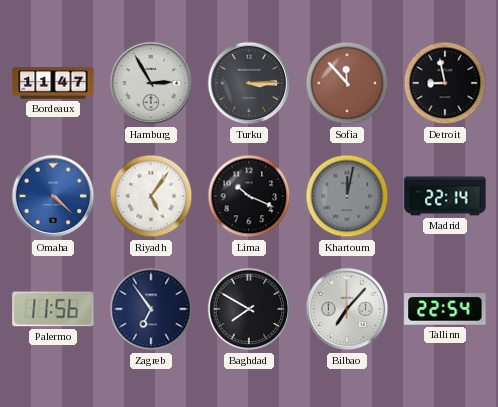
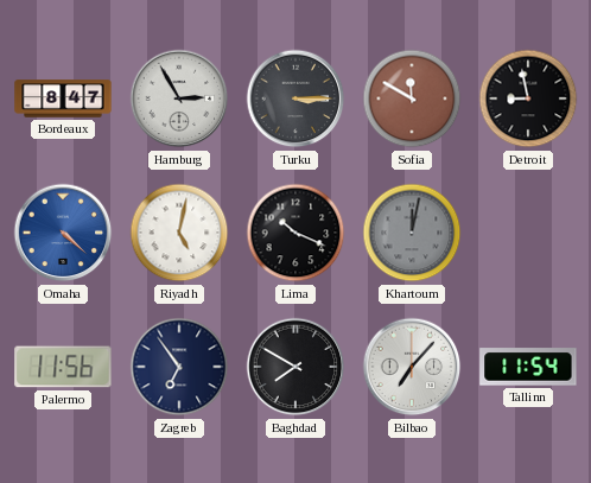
Bordeaux: 11:47 -> 8:47
Sofia: 11:53 -> 11:50
Riyadh: 5:06 -> 5:02
Madrid: 22:14 -> none
Tallinn: 22:54 -> 11:54
